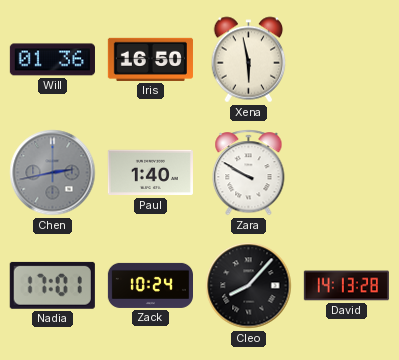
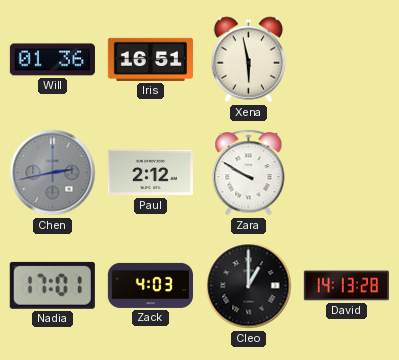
Iris: 16:50 -> 16:51
Paul: 1:40 -> 2:12
Zack: 10:24 -> 4:03
Cleo: 8:07 -> 1:00
